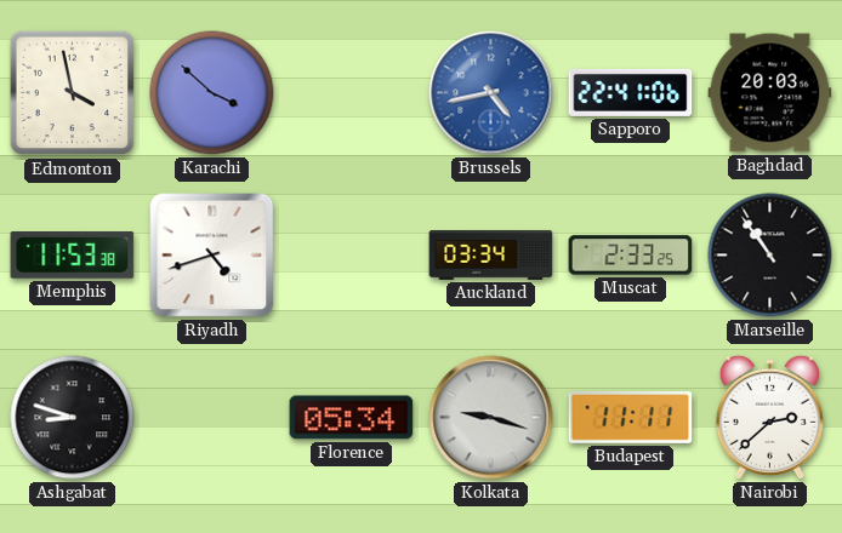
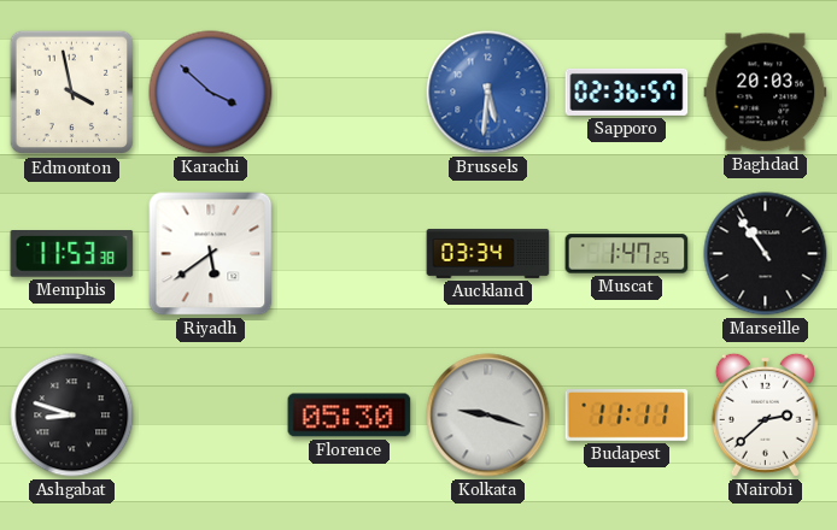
Brussels: 4:43 -> 5:31
Sapporo: 22:41 -> 02:36
Riyadh: 4:42 -> 5:39
Muscat: 2:33 -> 1:47
Florence: 05:34 -> 05:30
